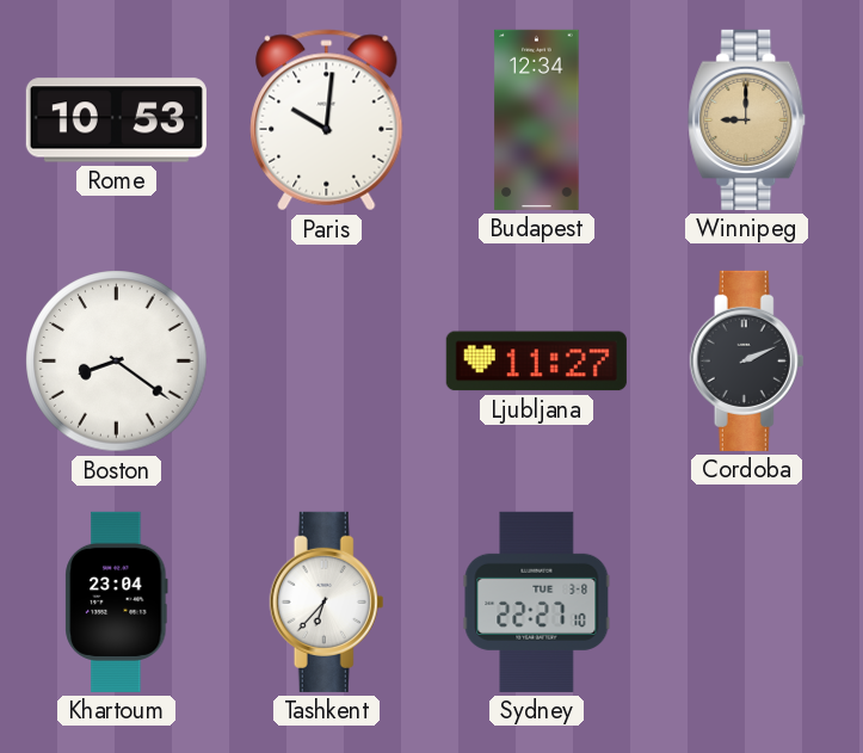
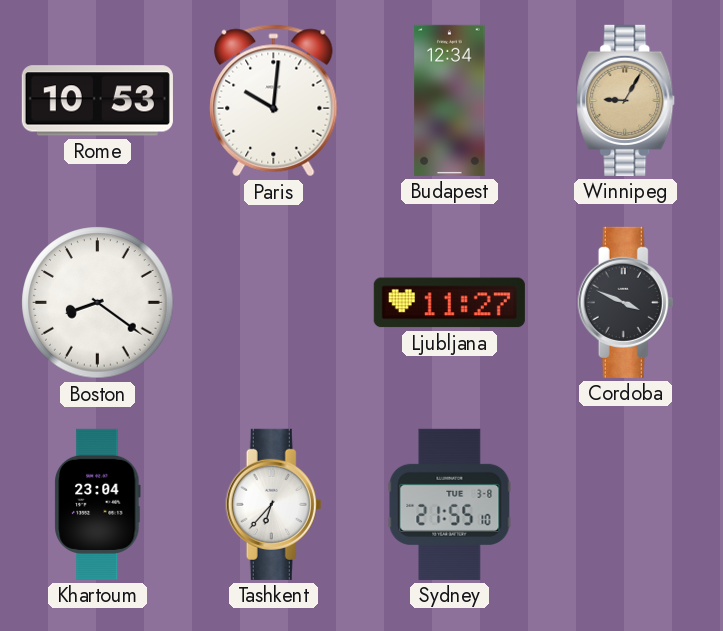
Winnipeg: 9:00 -> 9:05
Cordoba: 2:11 -> 3:49
Sydney: 22:27 -> 21:55
